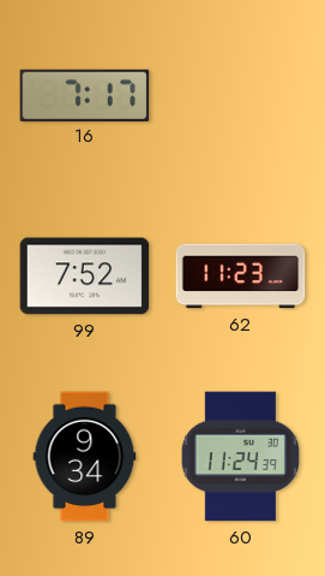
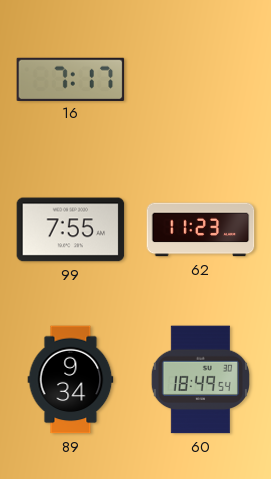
99: 7:52 -> 7:55
60: 11:24 -> 18:49
